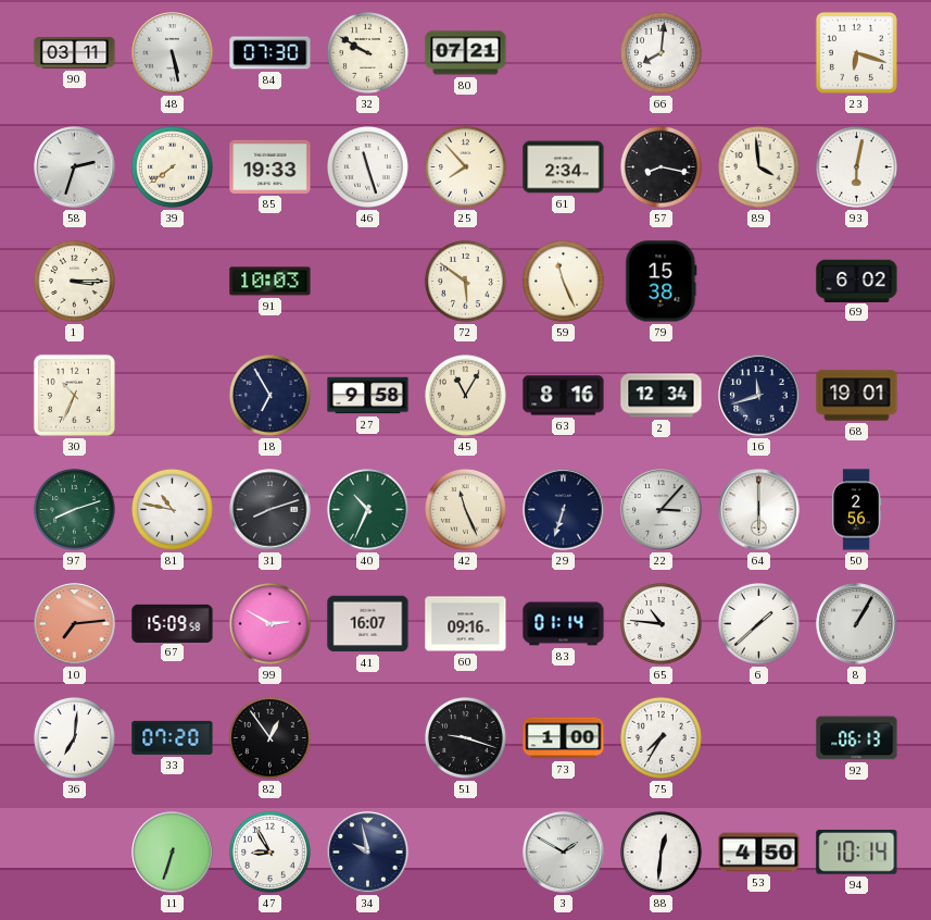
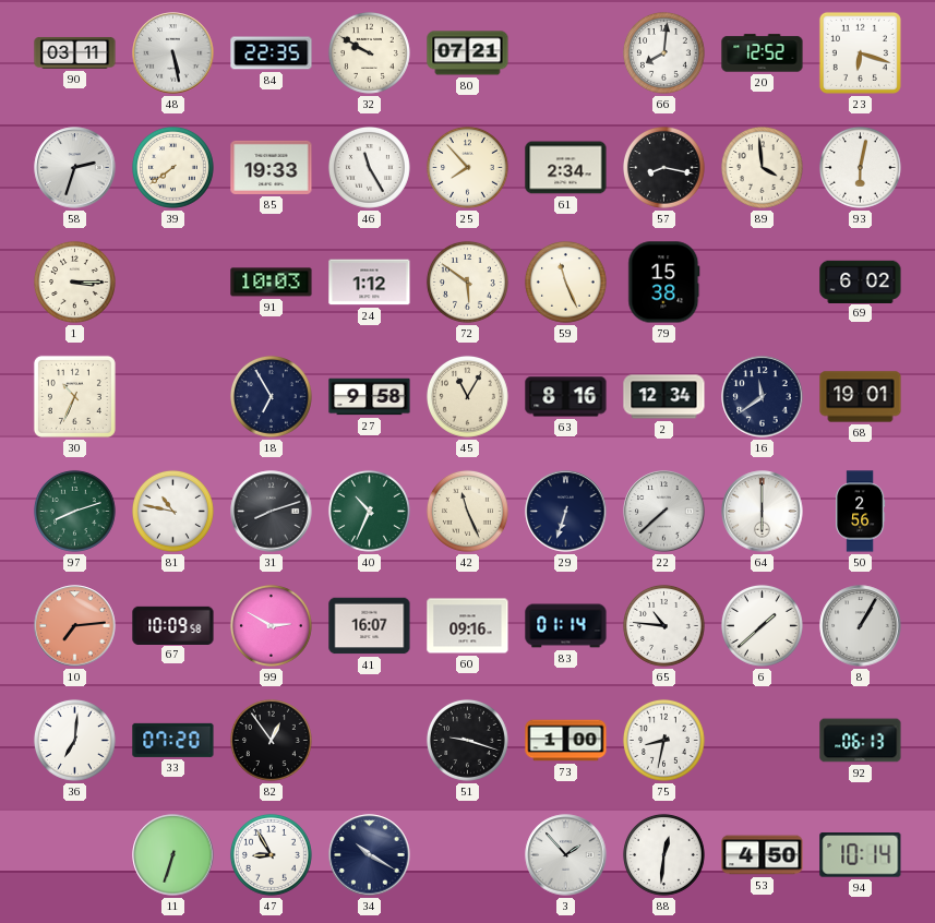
84: 07:30 -> 22:35
20: none -> 12:52
46: 11:27 -> 11:25
24: none -> 1:12
16: 11:42 -> 11:39
22: 3:07 -> 7:38
67: 15:09 -> 10:09
75: 7:35 -> 8:32
34: 9:58 -> 10:20
3: 1:50 -> 1:53
